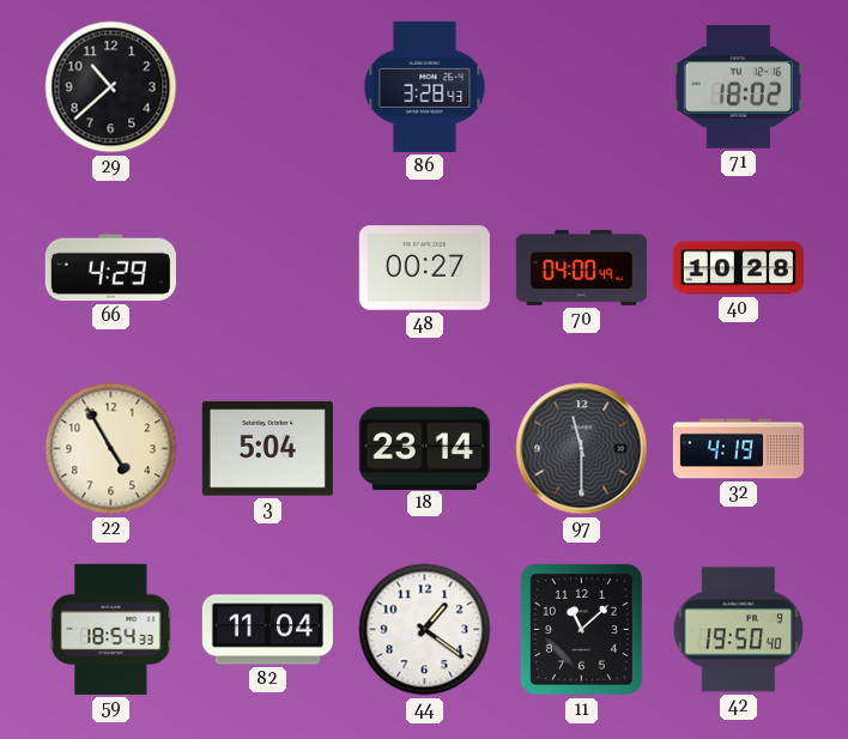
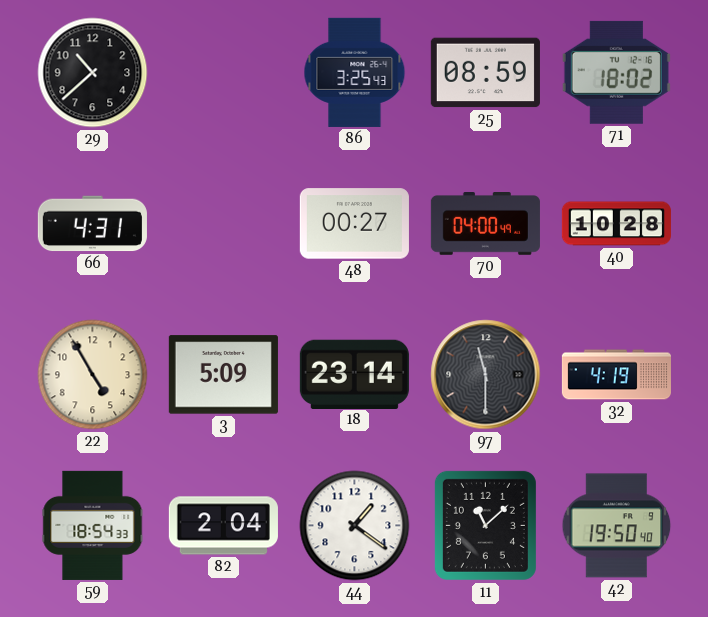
86: 3:28 -> 3:25
25: none -> 08:59
66: 4:29 -> 4:31
3: 5:04 -> 5:09
82: 11:04 -> 2:04
